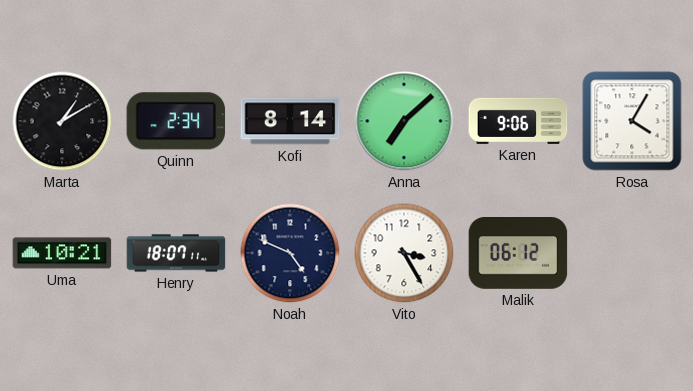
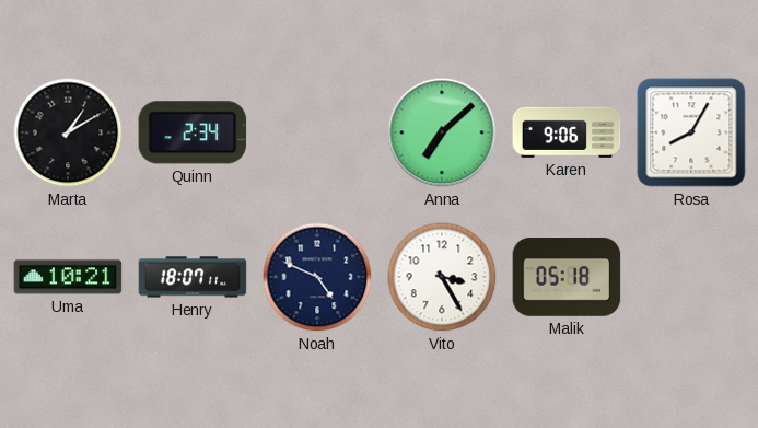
Kofi: 8:14 -> none
Rosa: 4:05 -> 8:05
Malik: 06:12 -> 05:18
